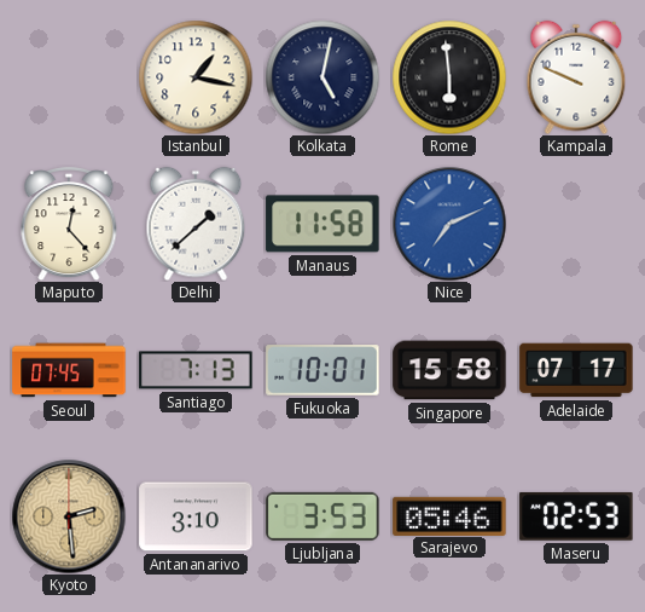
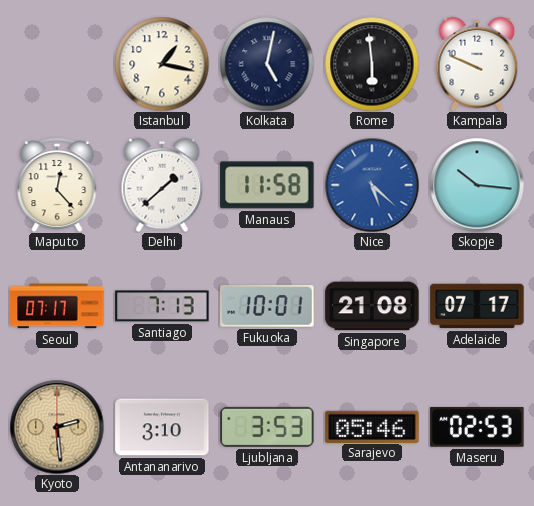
Nice: 7:11 -> 5:22
Skopje: none -> 10:16
Seoul: 07:45 -> 07:17
Singapore: 15:58 -> 21:08
